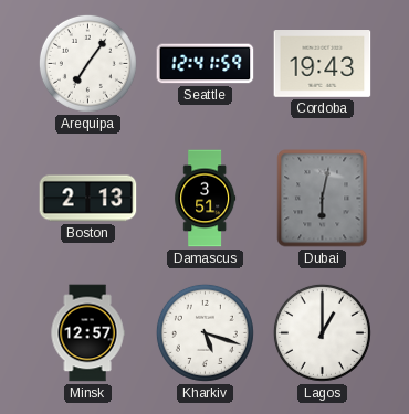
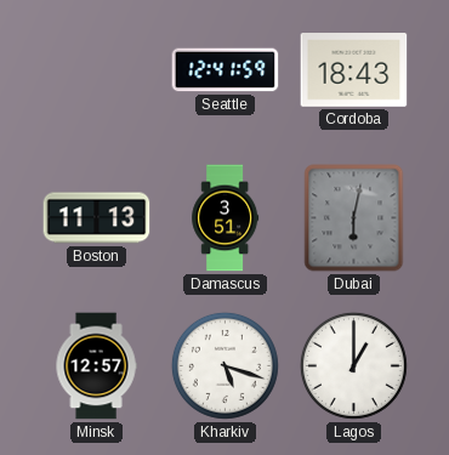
Arequipa: 7:06 -> none
Cordoba: 19:43 -> 18:43
Boston: 2:13 -> 11:13
